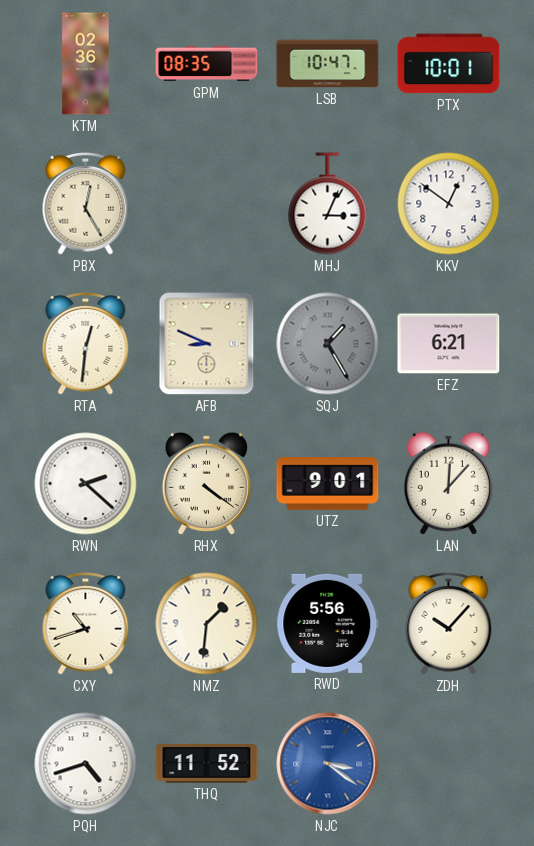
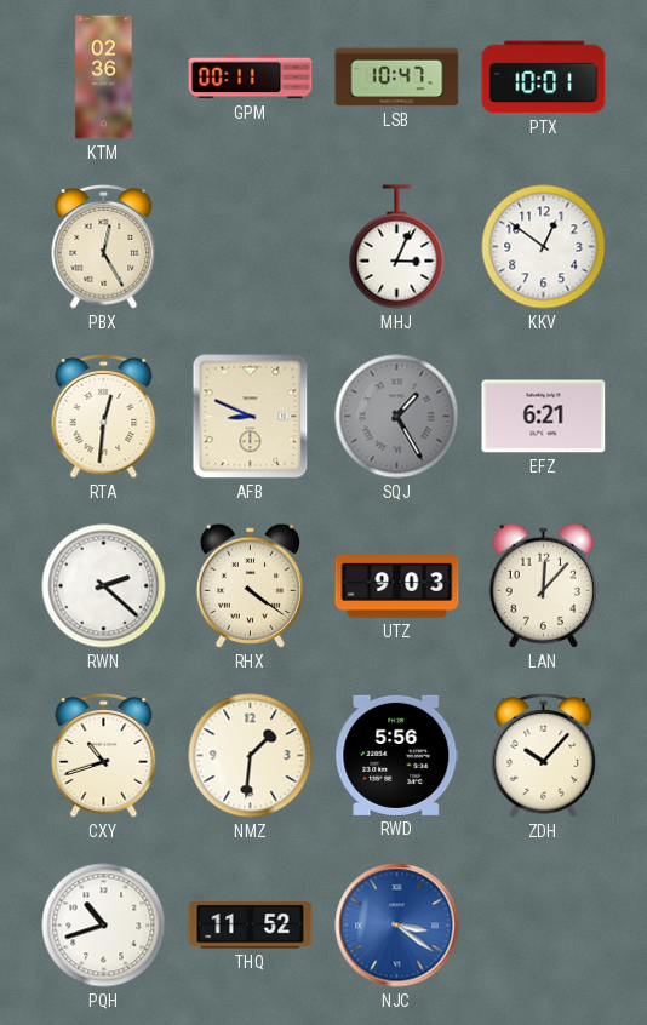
GPM: 08:35 -> 00:11
UTZ: 9:01 -> 9:03
PQH: 4:42 -> 10:42
